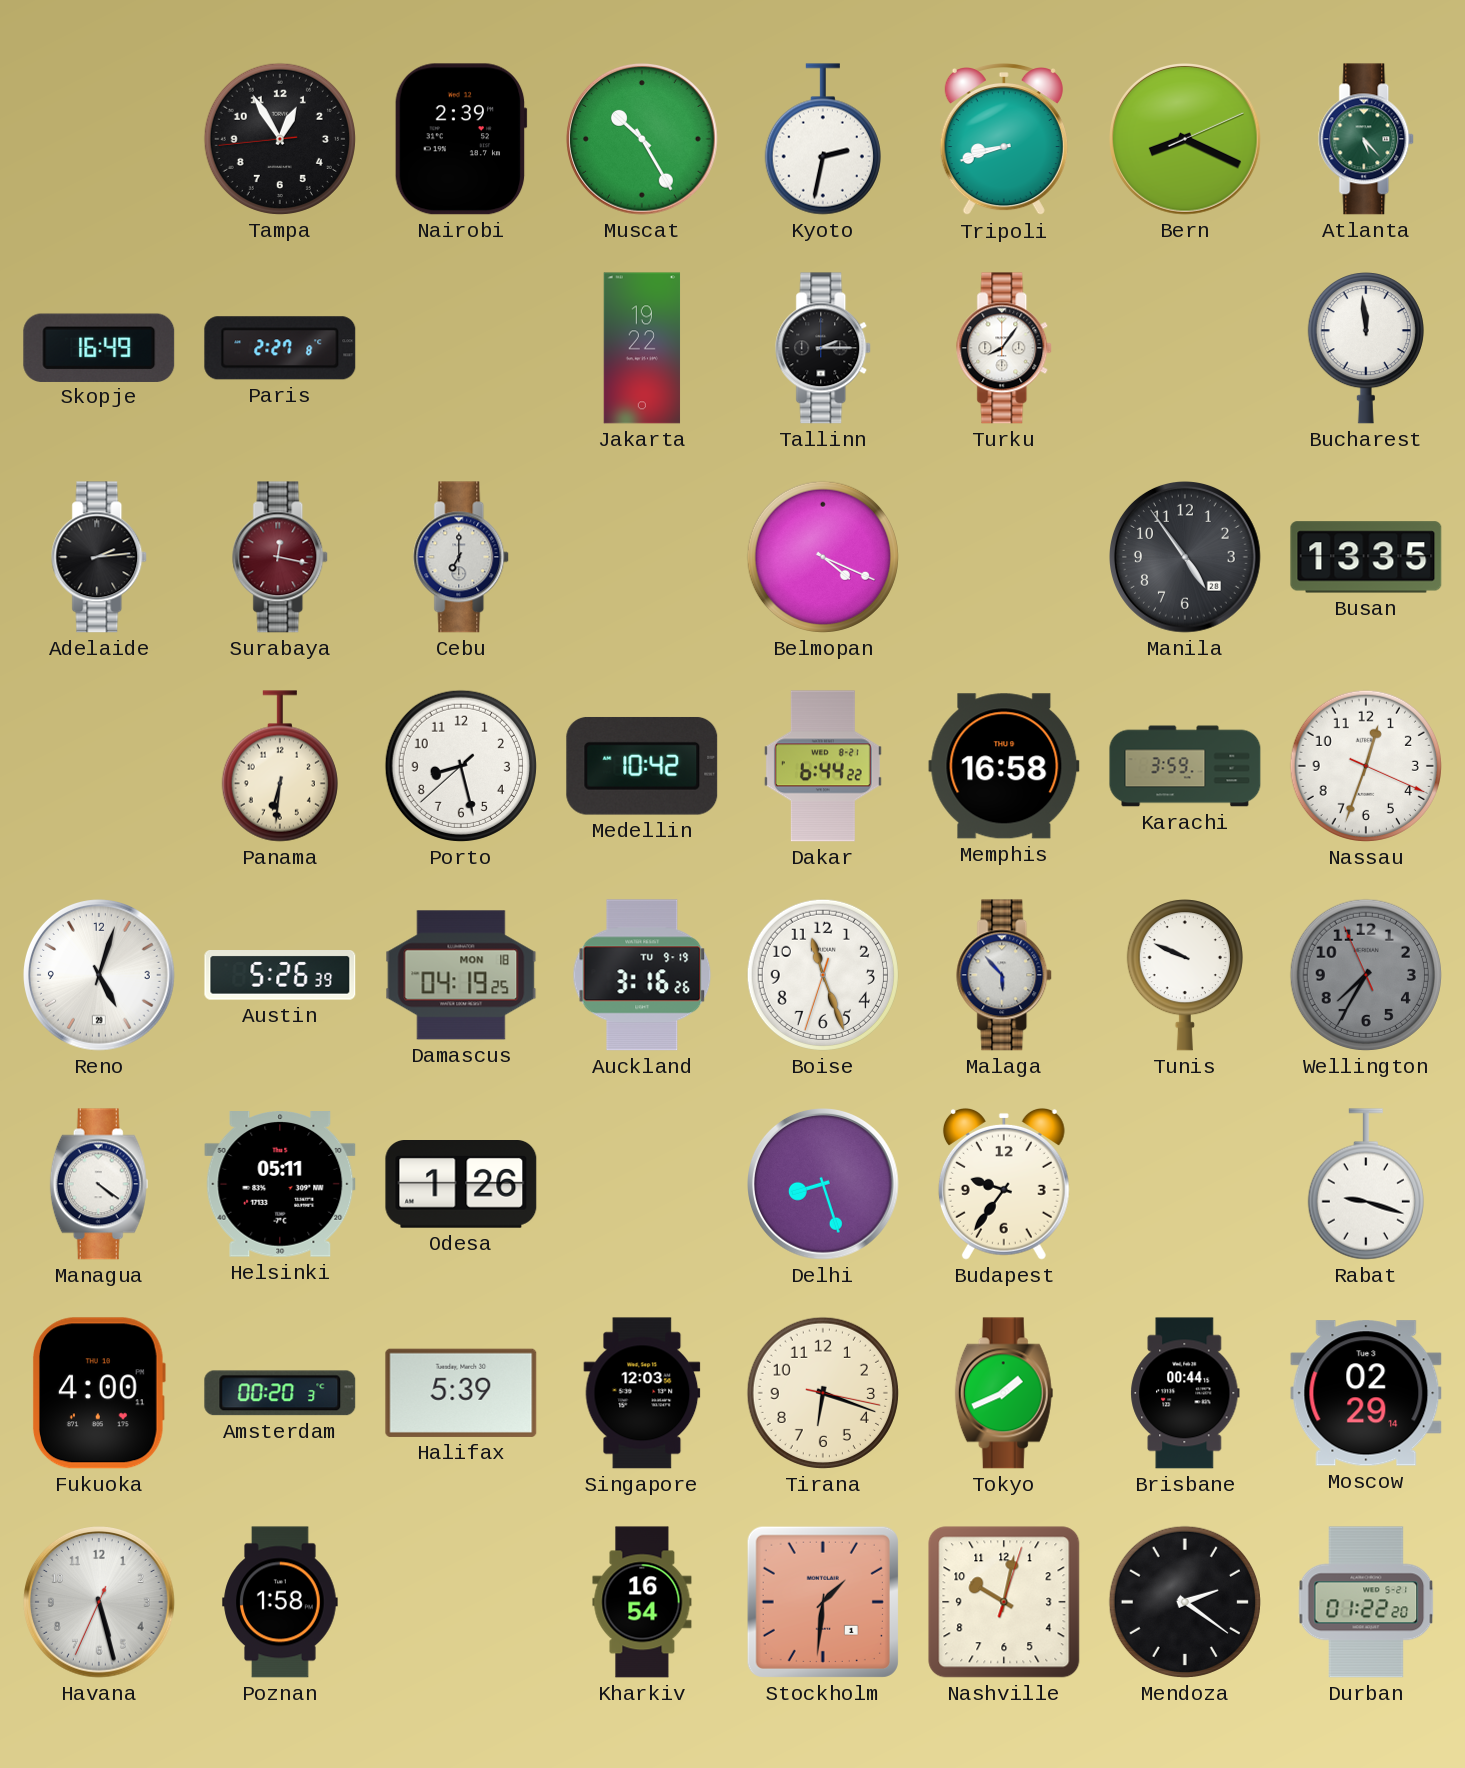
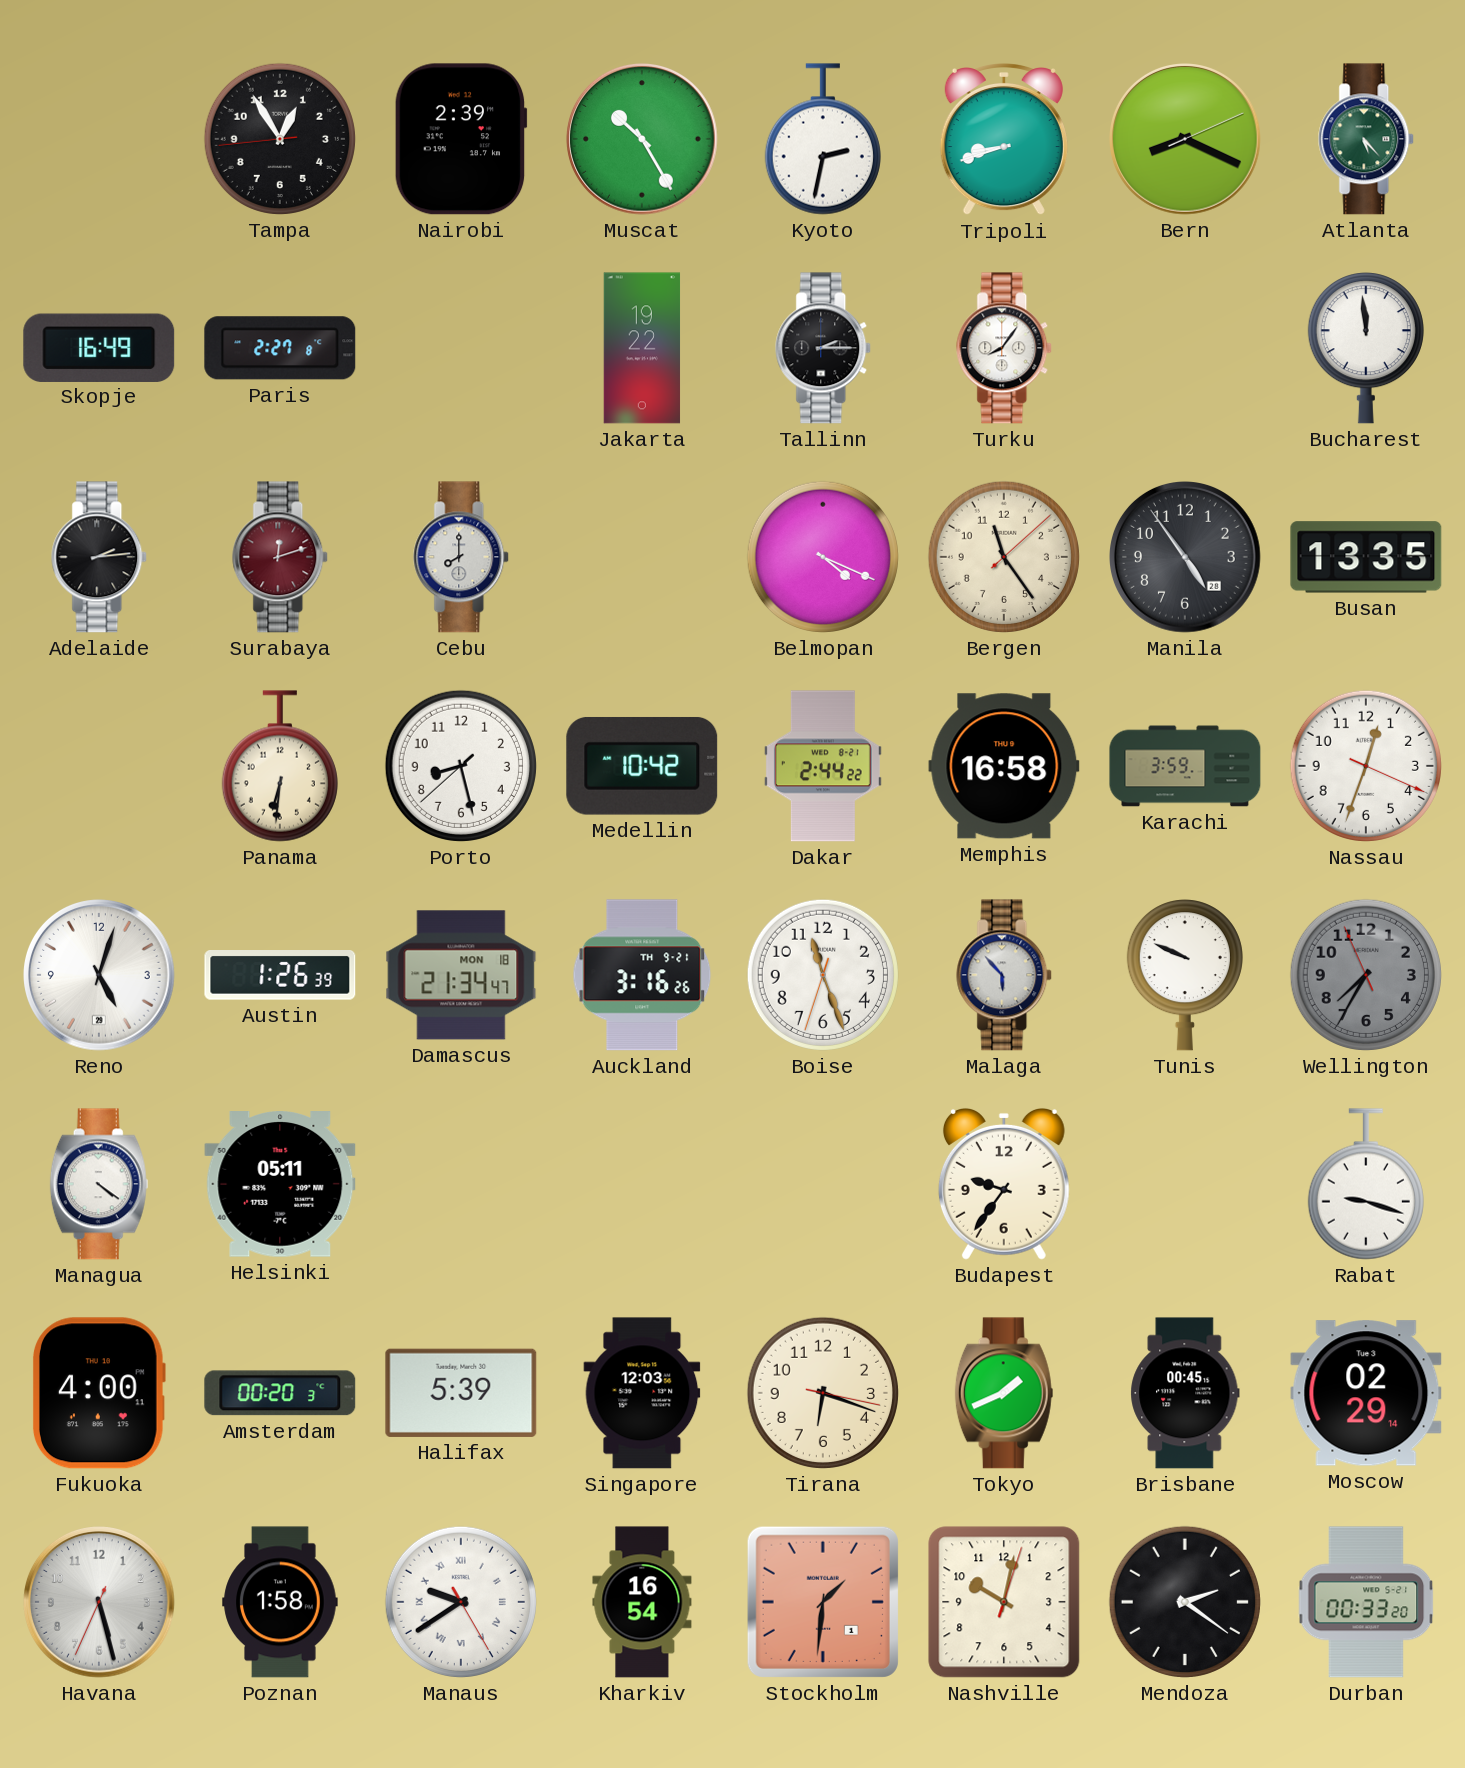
Surabaya: 12:17 -> 12:12
Cebu: 7:00 -> 8:00
Bergen: none -> 11:24
Dakar: 6:44 -> 2:44
Austin: 5:26 -> 1:26
Damascus: 04:19 -> 21:34
Auckland date: TU 9-19 -> TH 9-21
Odesa: 1:26 -> none
Delhi: 8:27 -> none
Brisbane: 00:44 -> 00:45
Manaus: none -> 9:39
Durban: 01:22 -> 00:33
